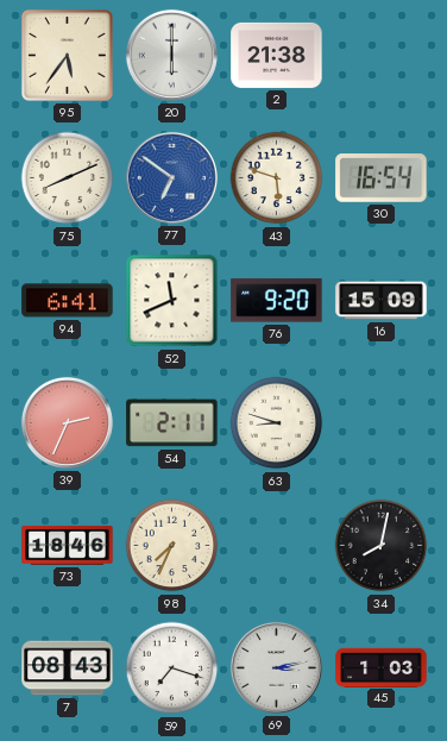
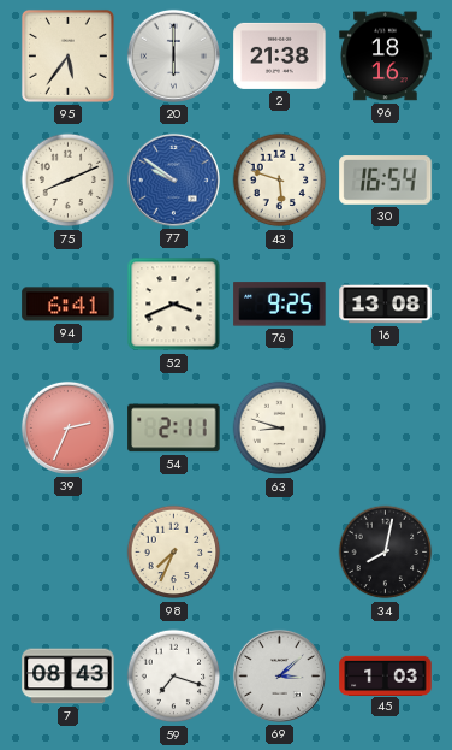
96: none -> 18:16
77: 6:51 -> 9:51
52: 11:41 -> 3:41
76: 9:20 -> 9:25
16: 15:09 -> 13:08
73: 18:46 -> none
69: 3:13 -> 3:08
